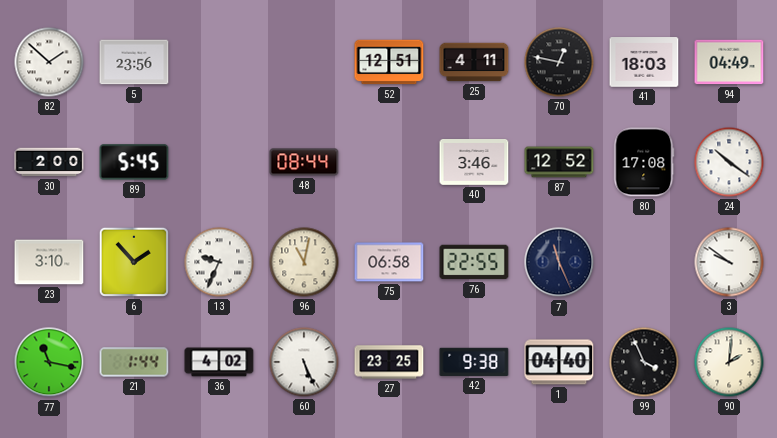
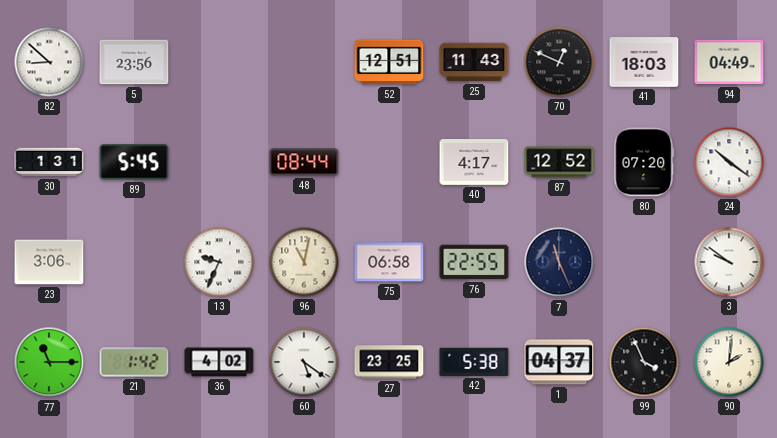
82: 1:52 -> 8:52
25: 4:11 -> 11:43
70: 12:47 -> 12:49
30: 2:00 -> 1:31
40: 3:46 -> 4:17
80: 17:08 -> 07:20
23: 3:10 -> 3:06
6: 1:53 -> none
77: 11:17 -> 11:15
21: 1:44 -> 1:42
60: 5:26 -> 5:21
42: 9:38 -> 5:38
1: 04:40 -> 04:37
